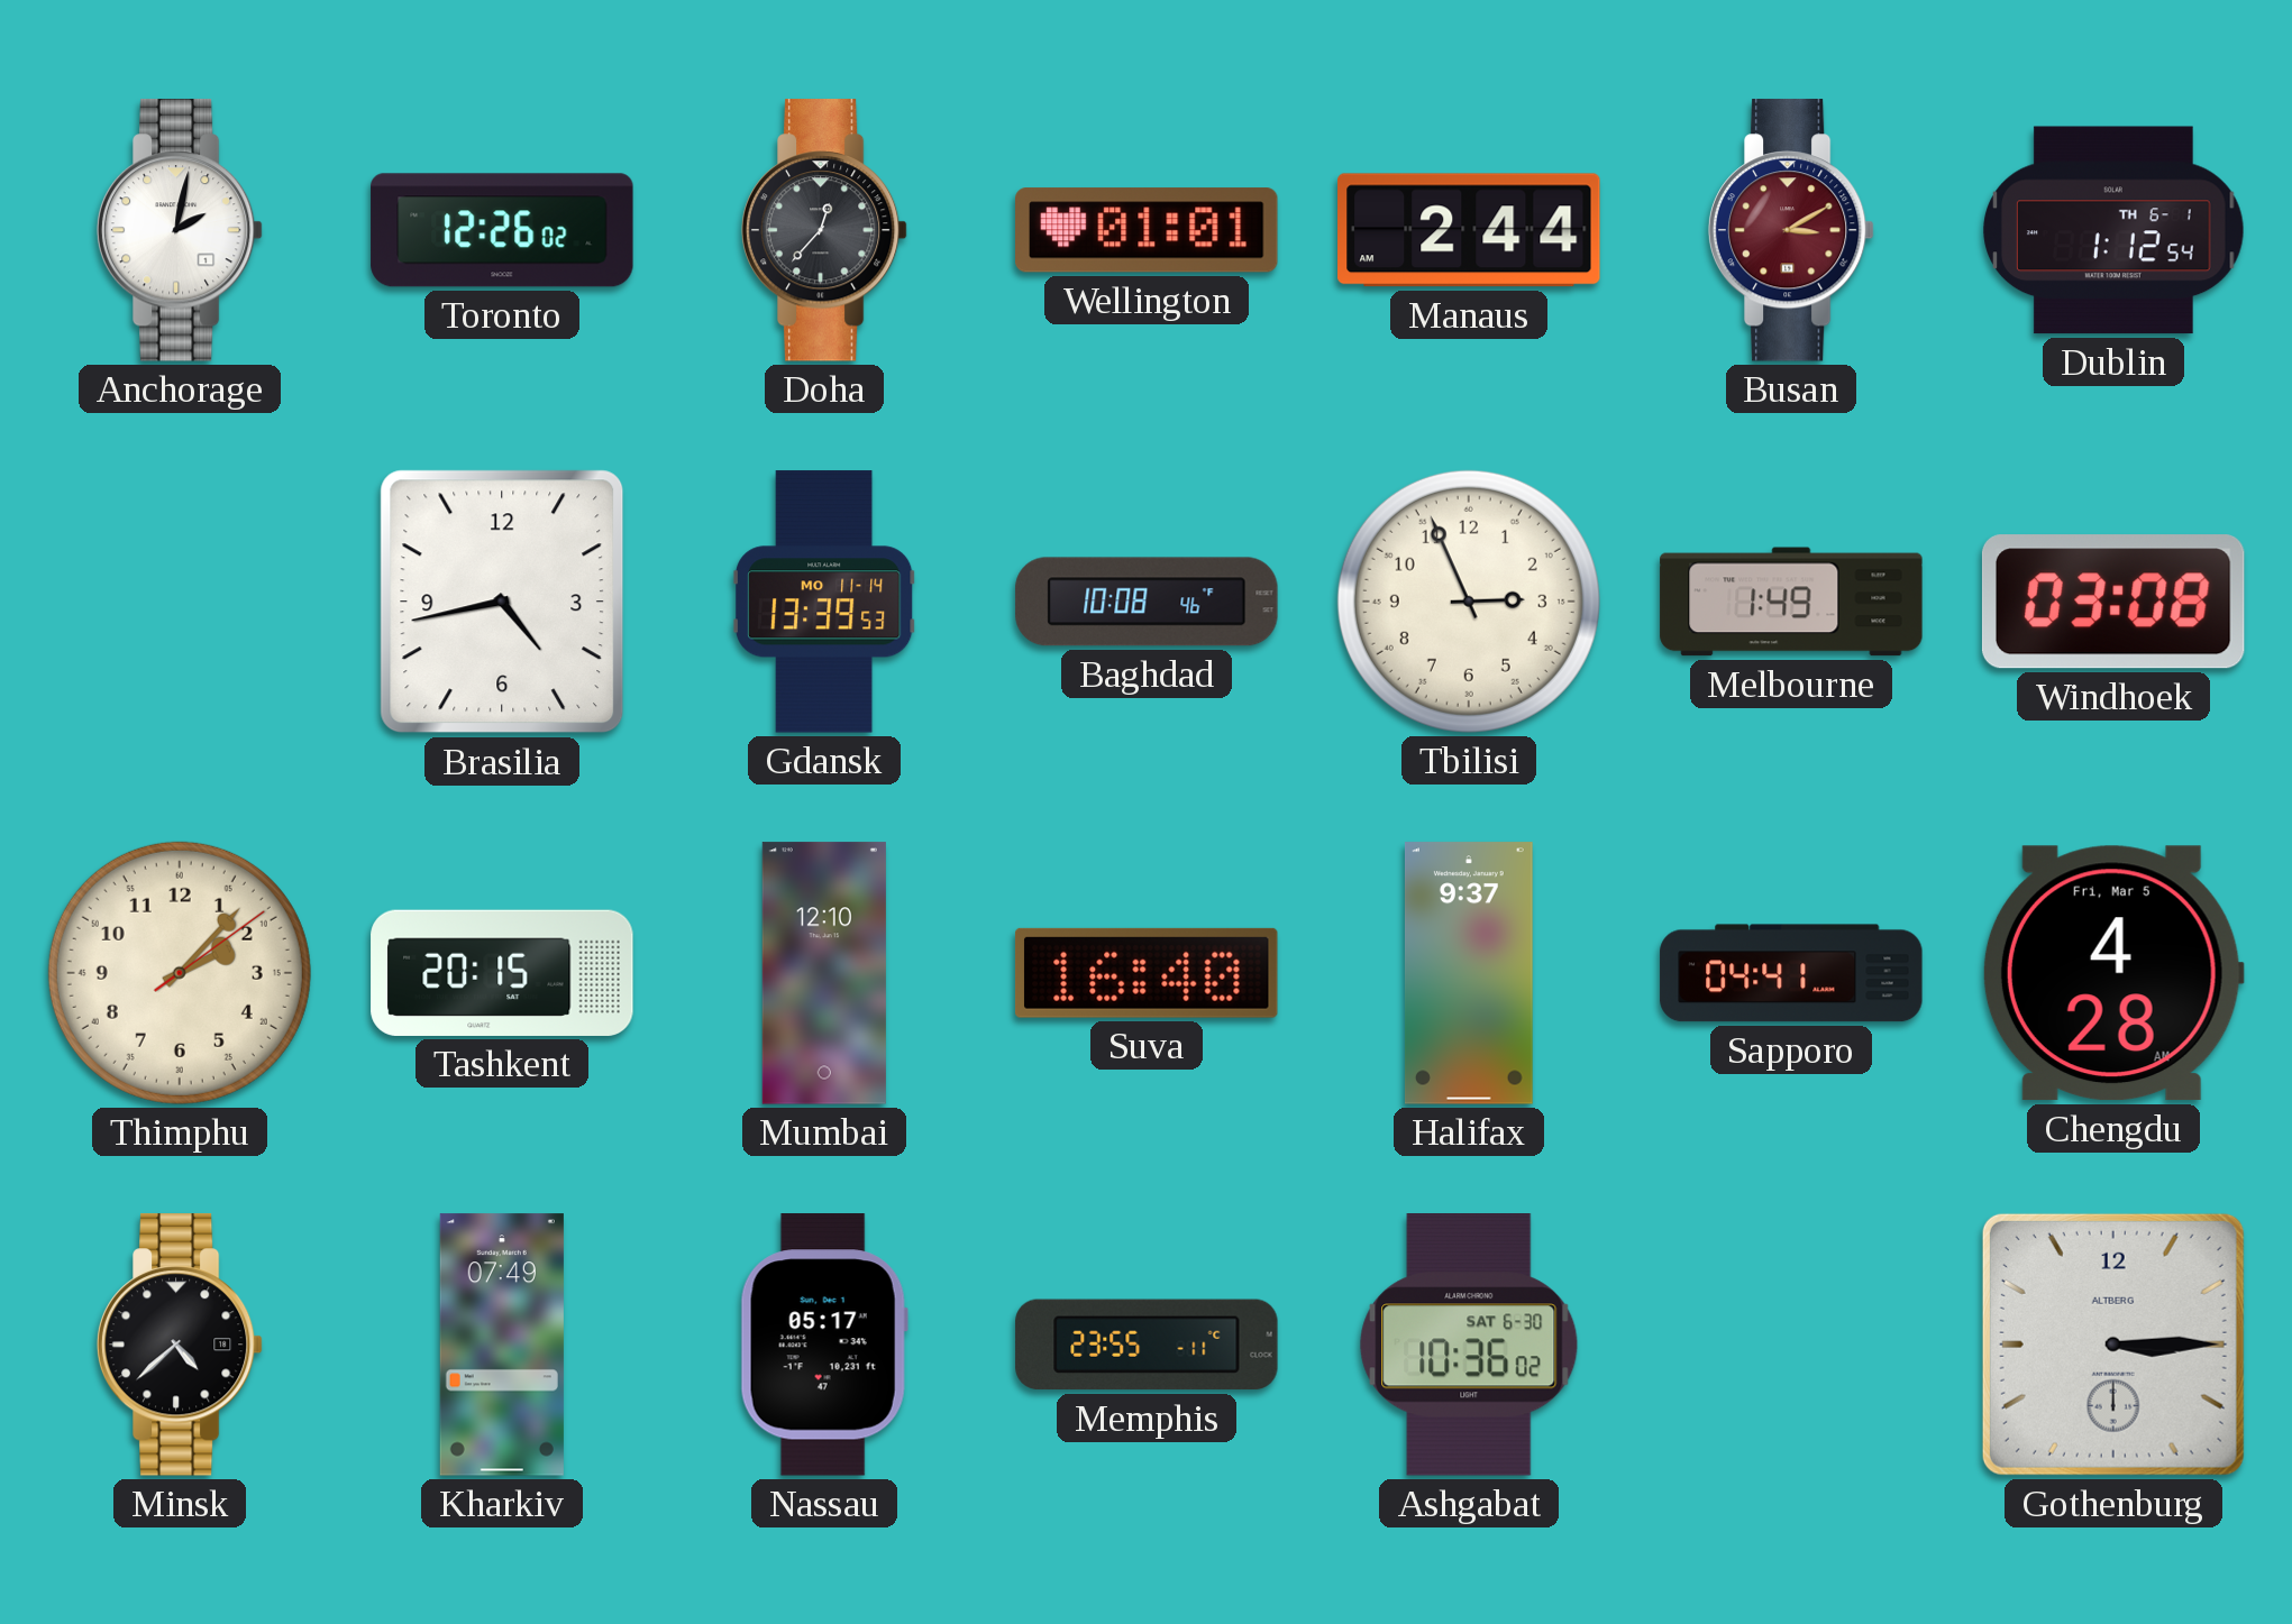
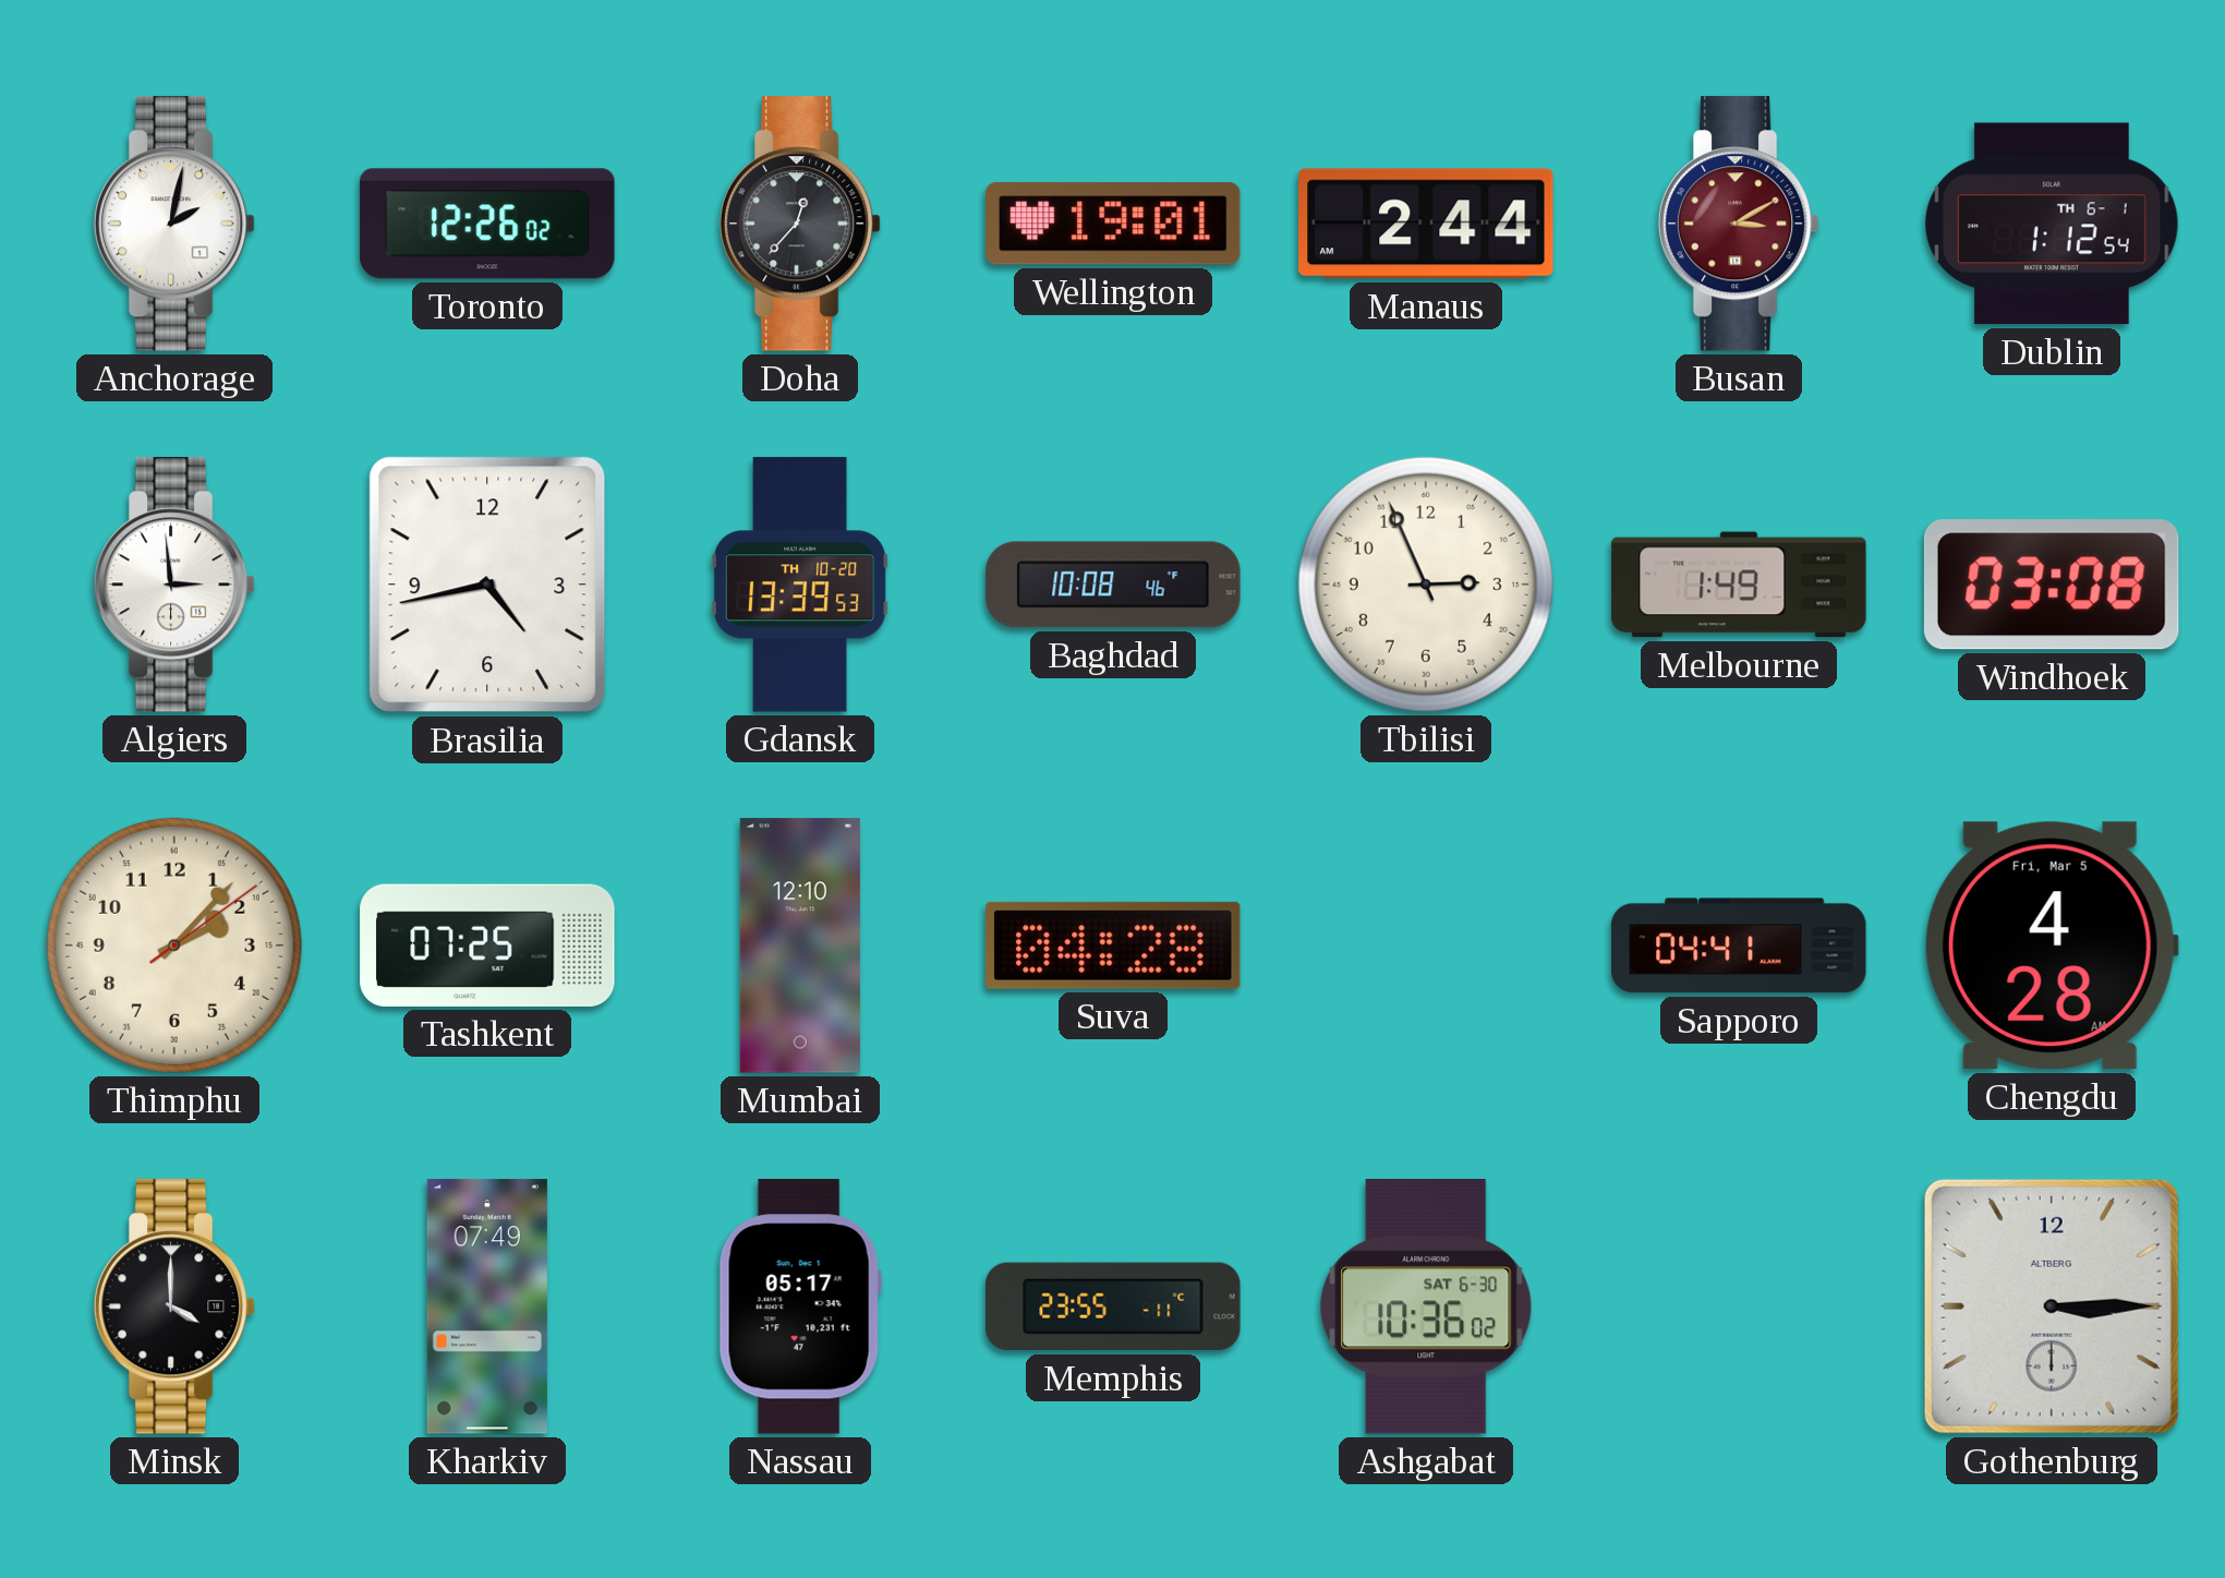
Wellington: 01:01 -> 19:01
Algiers: none -> 2:59
Gdansk date: MO 11-14 -> TH 10-20
Tashkent: 20:15 -> 07:25
Suva: 16:40 -> 04:28
Halifax: 9:37 -> none
Minsk: 4:38 -> 4:00
